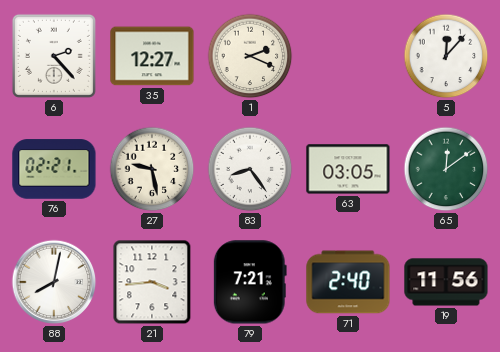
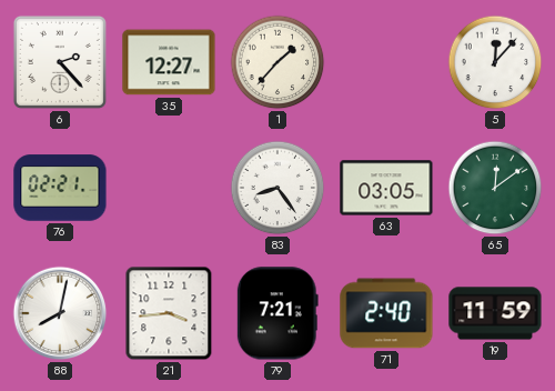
1: 2:19 -> 1:37
27: 9:28 -> none
19: 11:56 -> 11:59
